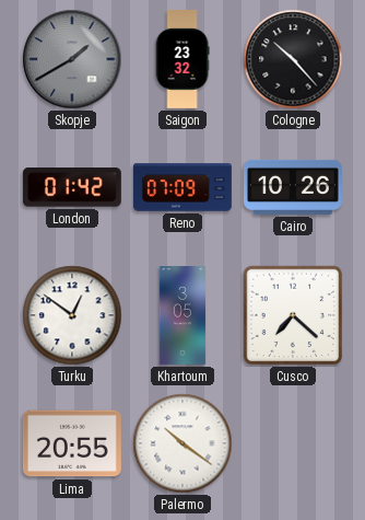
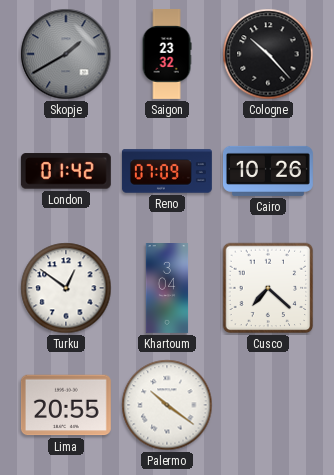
Khartoum: 3:05 -> 3:04
